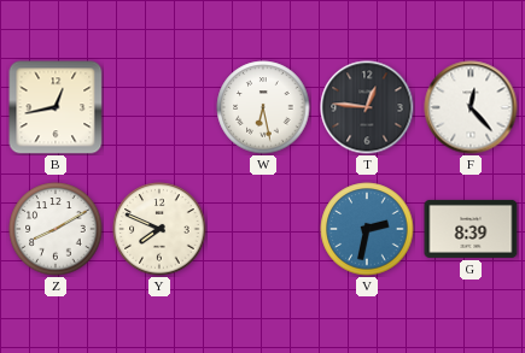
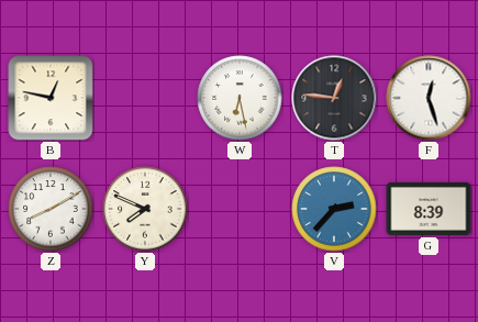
B: 12:43 -> 12:47
F: 12:23 -> 12:27
V: 2:32 -> 2:37
